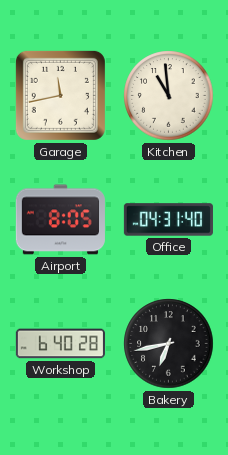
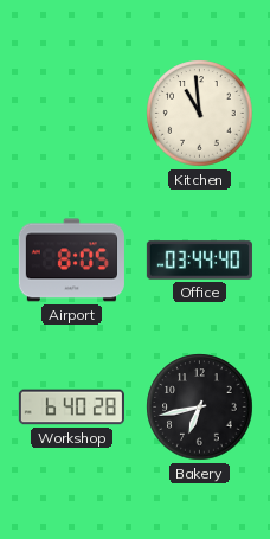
Garage: 11:43 -> none
Office: 04:31 -> 03:44
